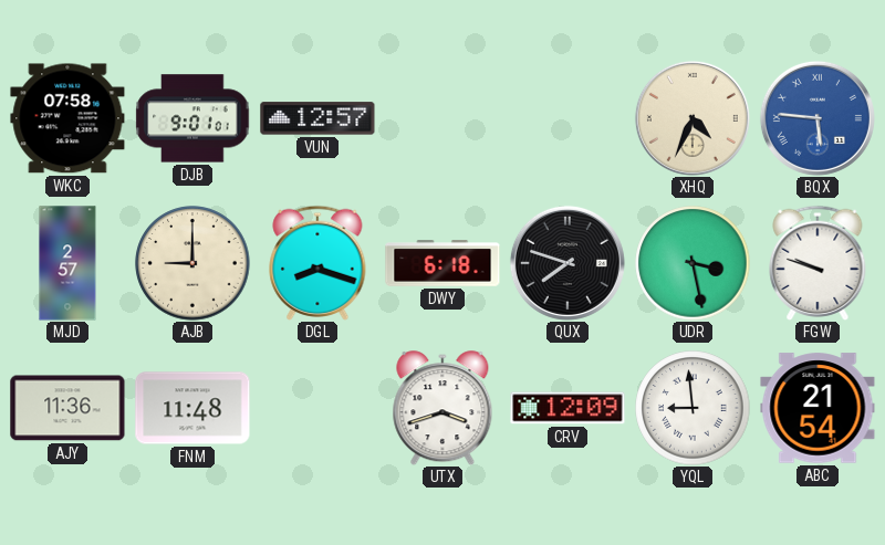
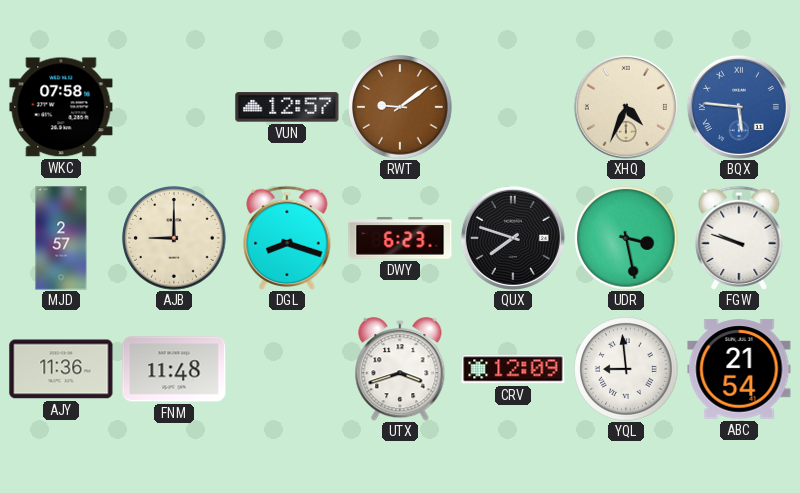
DJB: 9:01 -> none
RWT: none -> 9:09
DWY: 6:18 -> 6:23
